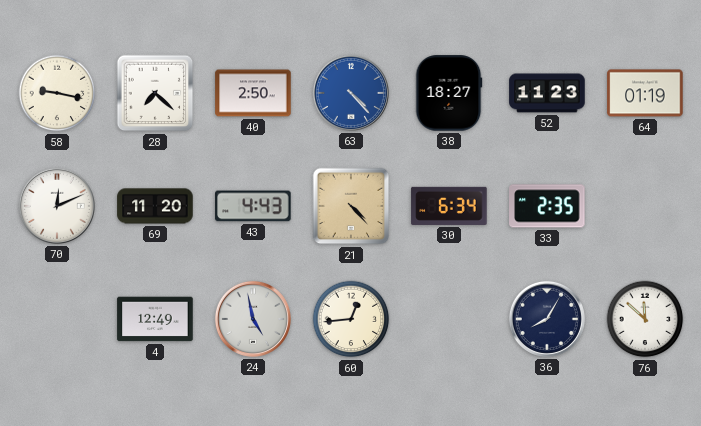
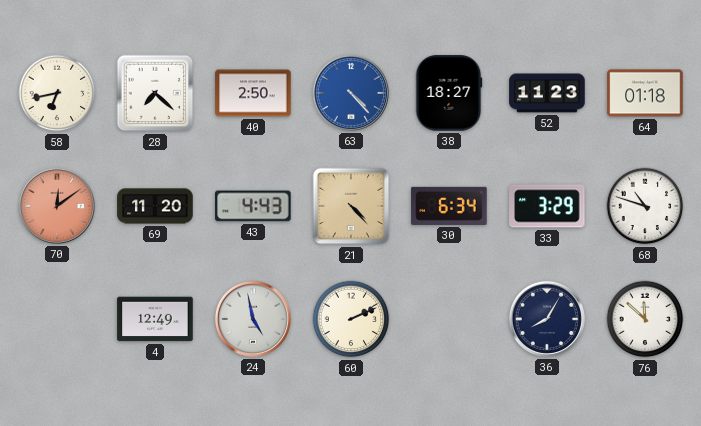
58: 9:17 -> 6:43
64: 01:19 -> 01:18
70: 12:11 -> 12:09
70 dial: white -> salmon
33: 2:35 -> 3:29
68: none -> 10:48
60: 12:44 -> 2:11
